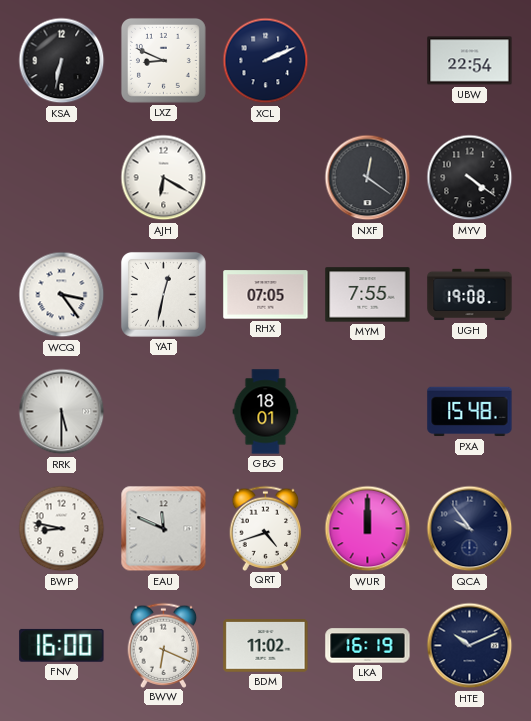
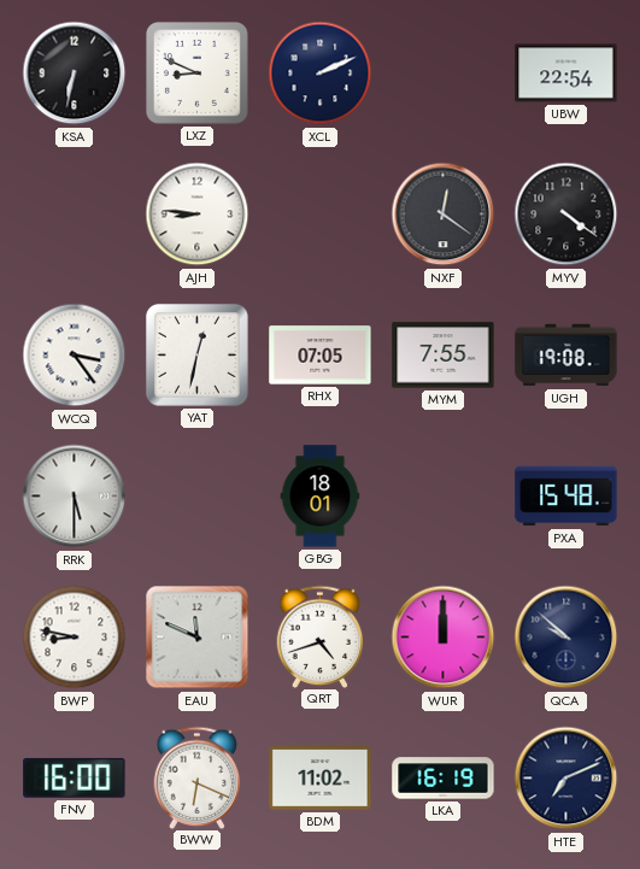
AJH: 6:20 -> 8:46
QCA: 9:54 -> 9:52
HTE: 10:11 -> 7:11
